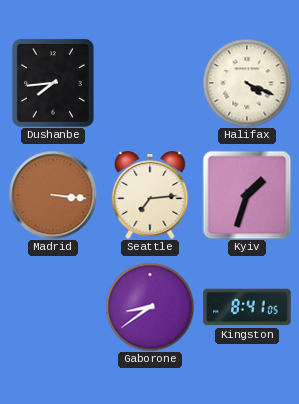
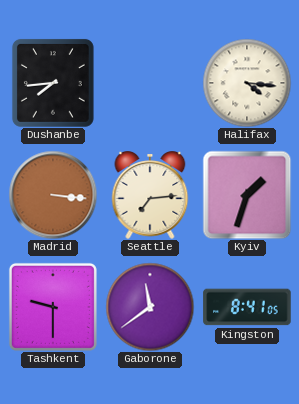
Halifax: 4:19 -> 4:16
Tashkent: none -> 9:30
Gaborone: 8:39 -> 11:39
